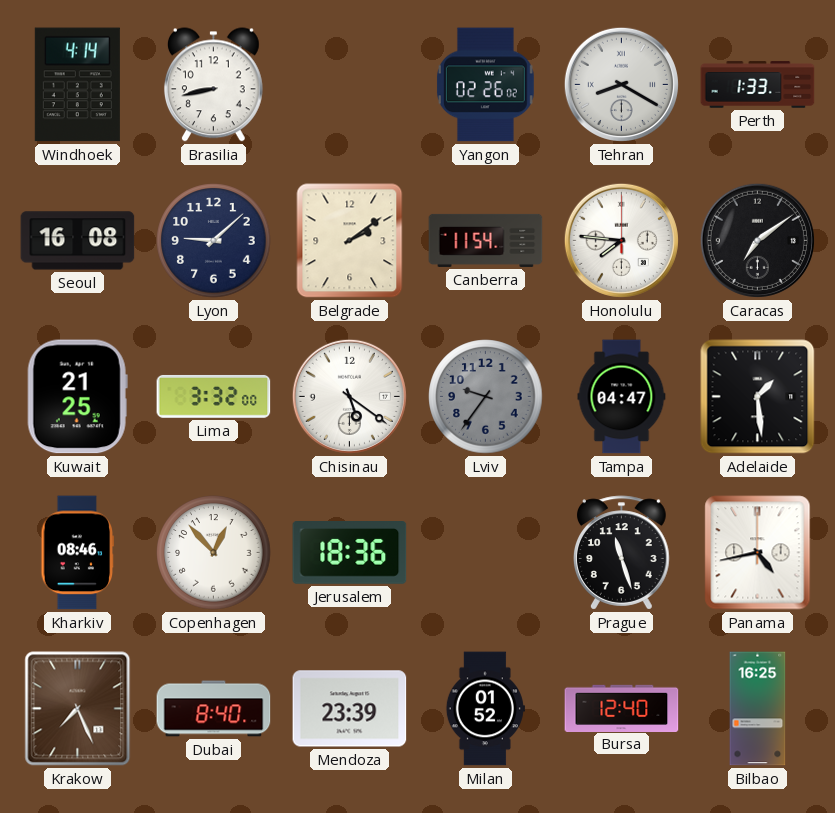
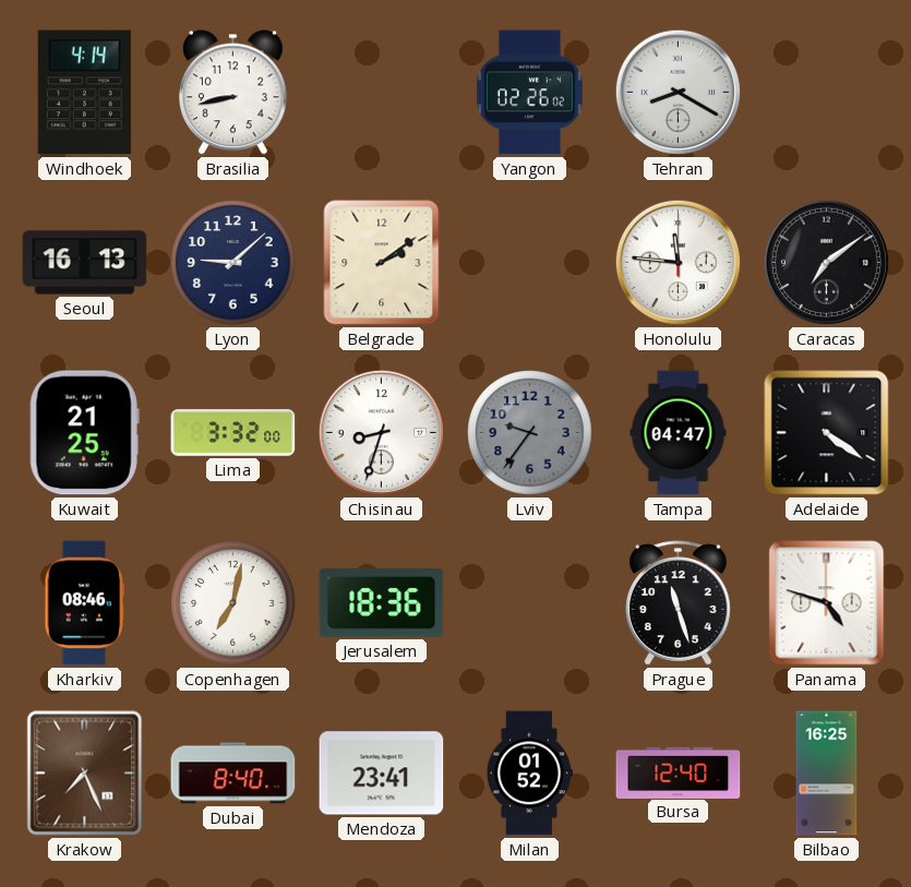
Perth: 1:33 -> none
Seoul: 16:08 -> 16:13
Canberra: 11:54 -> none
Honolulu: 7:46 -> 11:46
Chisinau: 5:21 -> 8:33
Adelaide: 1:29 -> 4:21
Copenhagen: 12:53 -> 7:02
Panama: 4:43 -> 4:48
Mendoza: 23:39 -> 23:41
